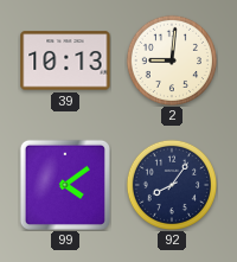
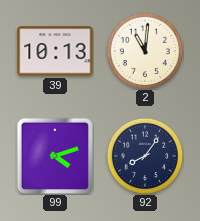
2: 9:01 -> 11:01
99: 4:09 -> 4:12
